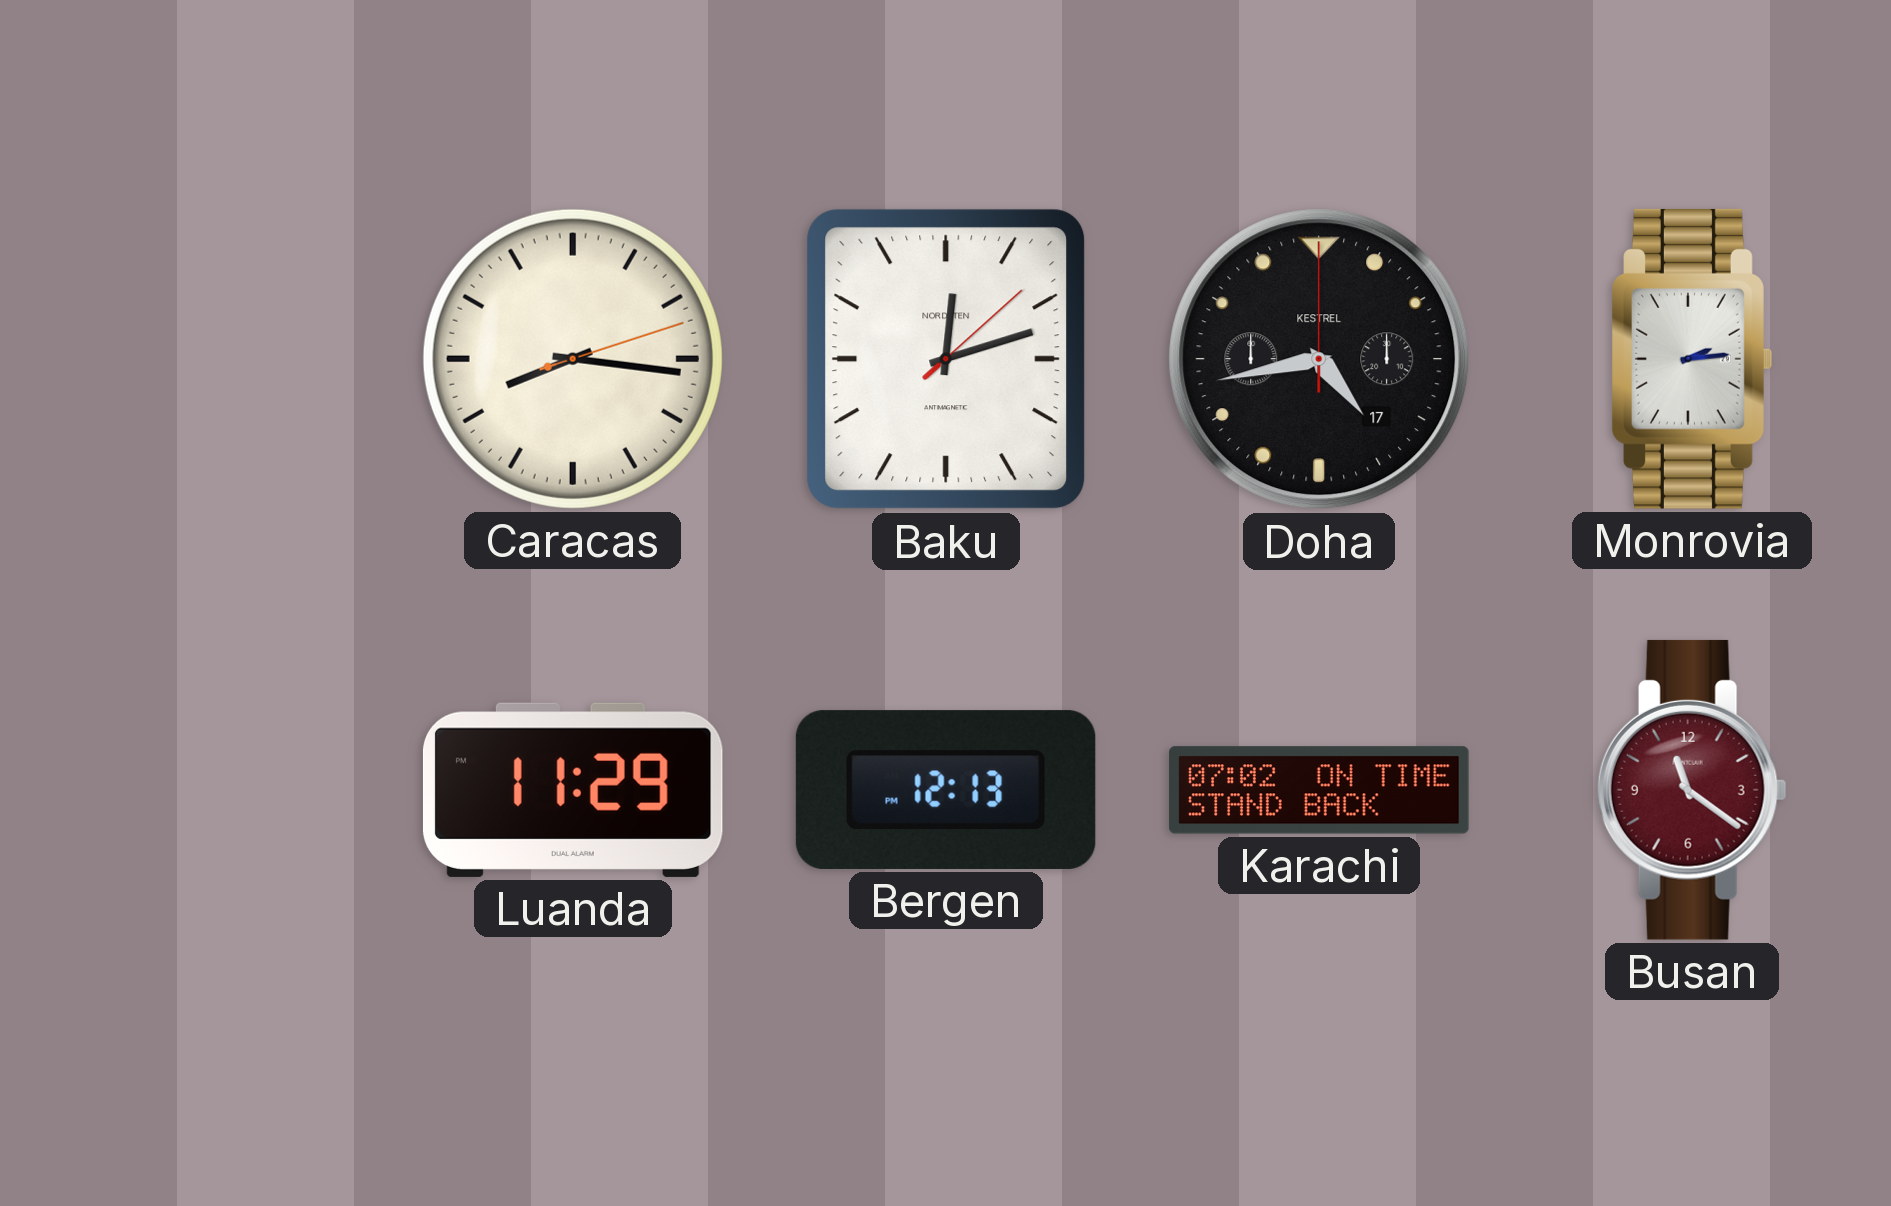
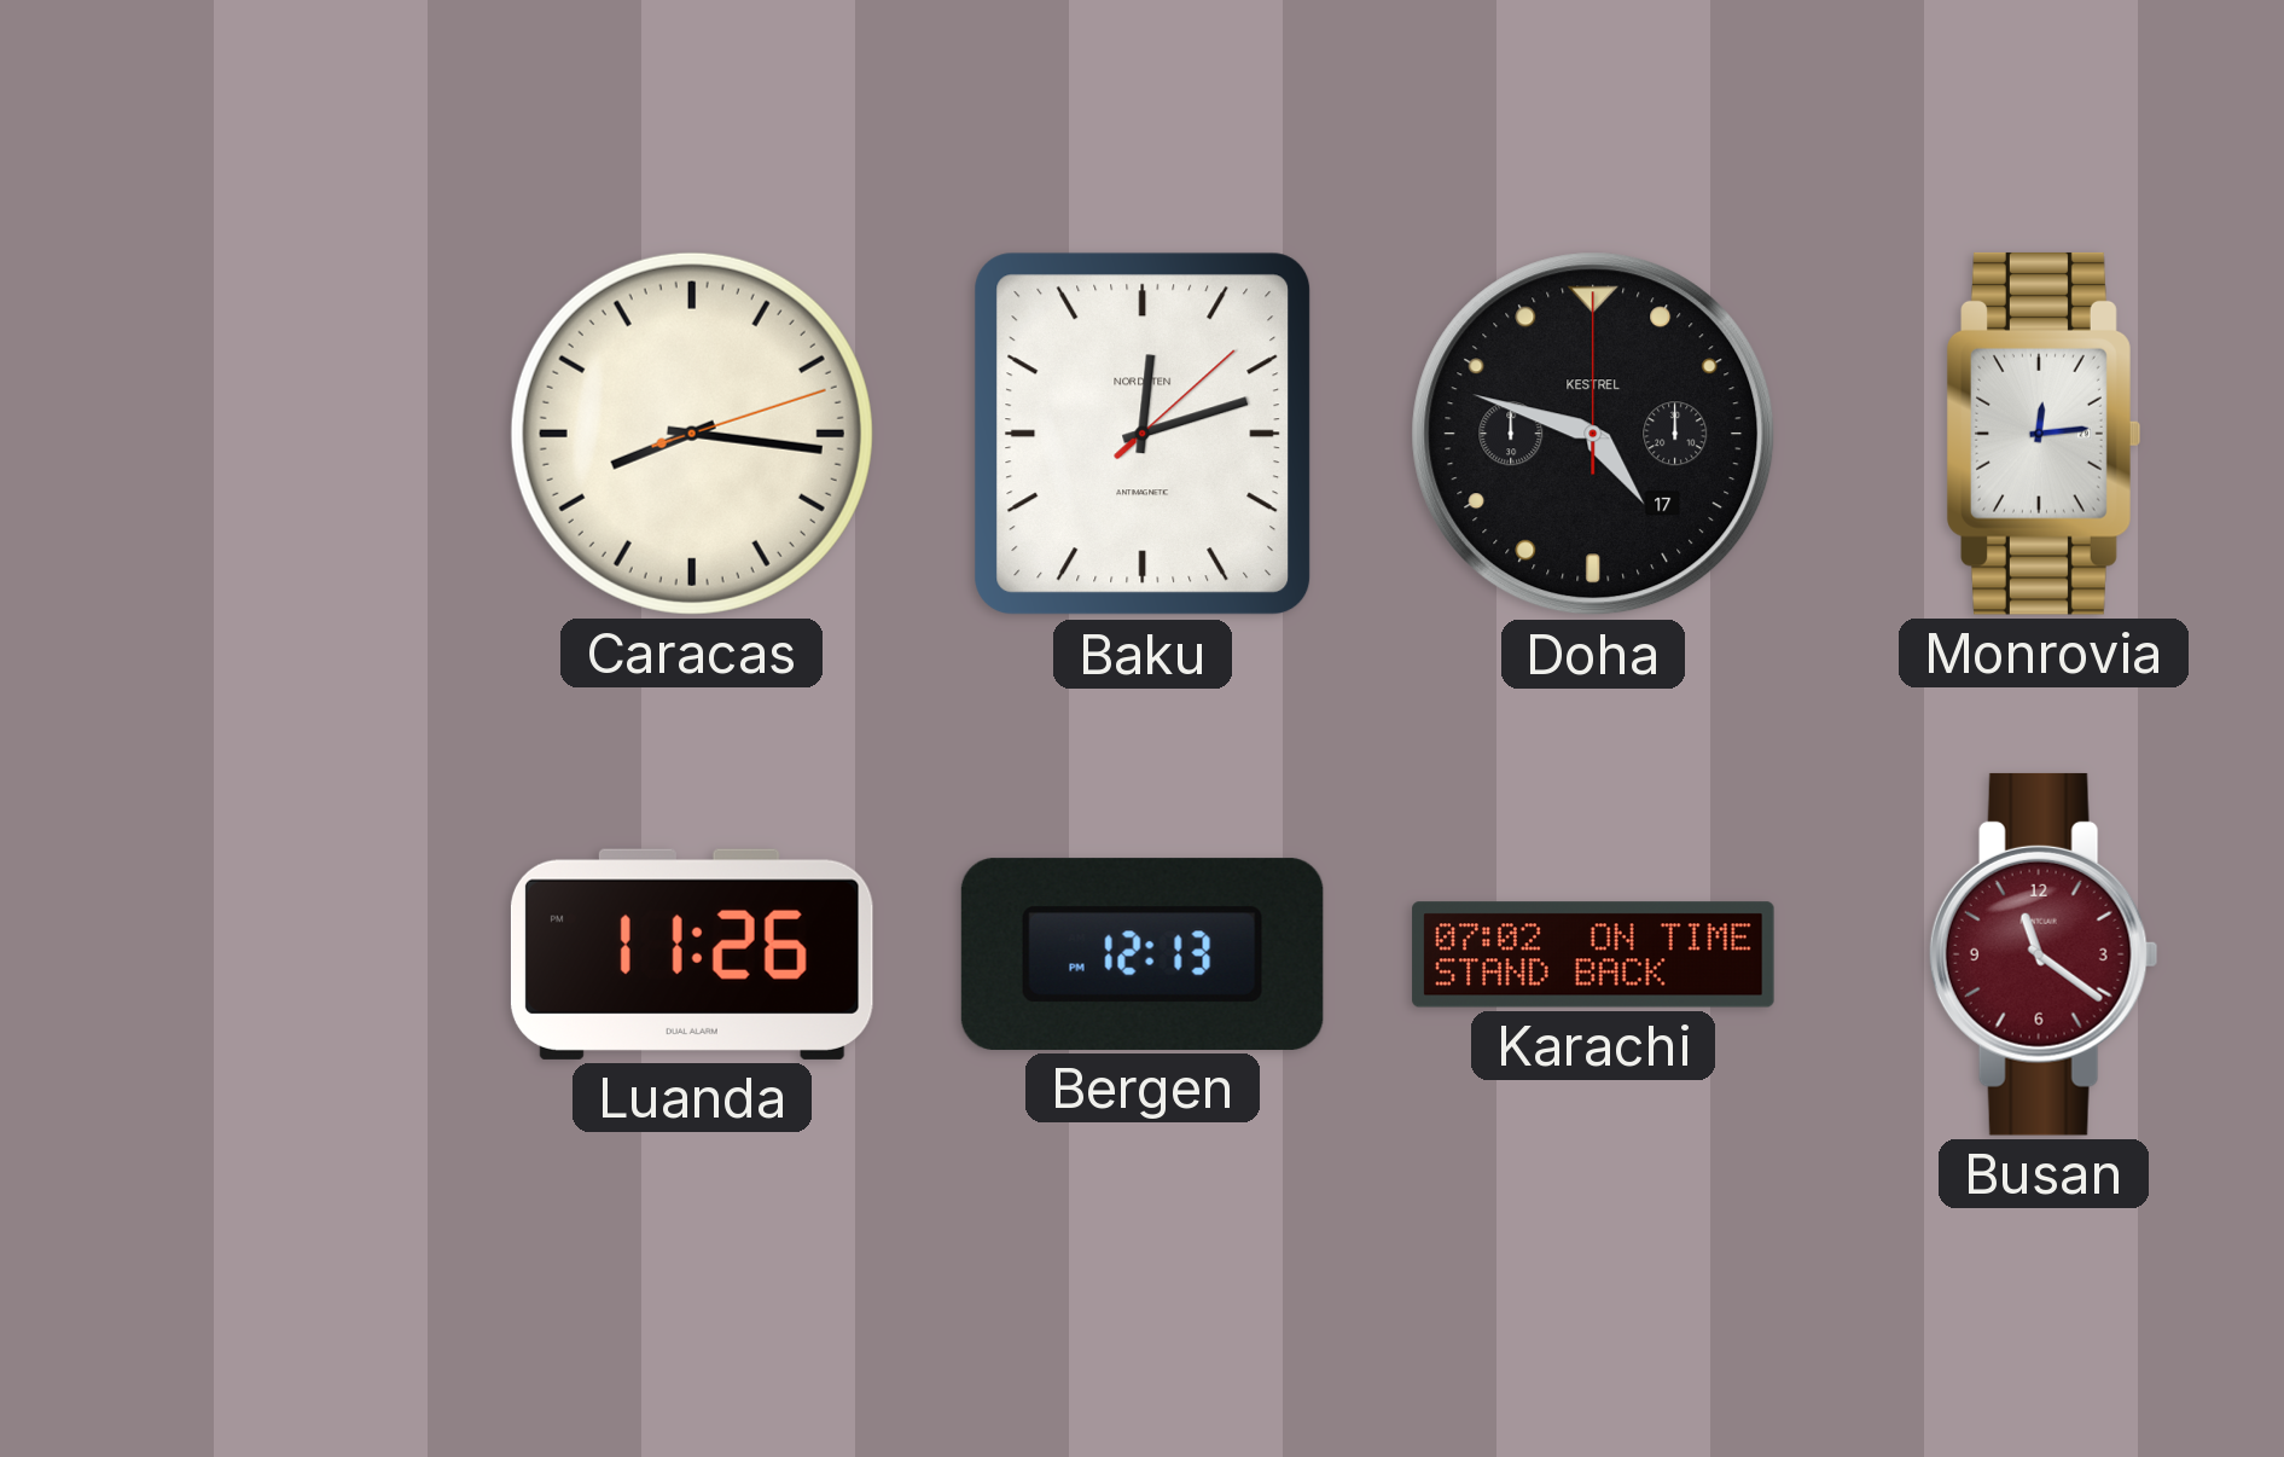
Doha: 4:43 -> 4:48
Monrovia: 2:14 -> 12:14
Luanda: 11:29 -> 11:26
